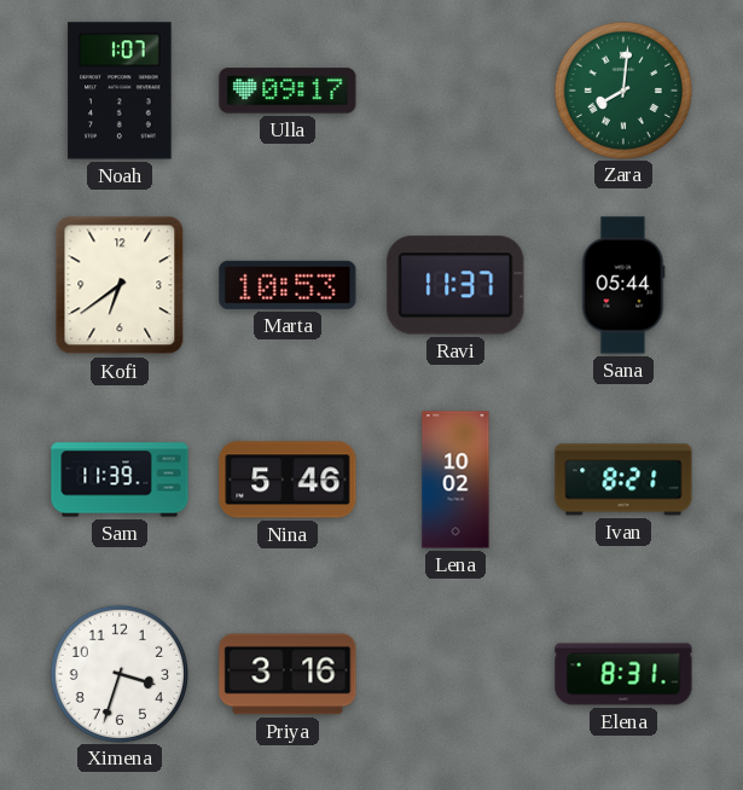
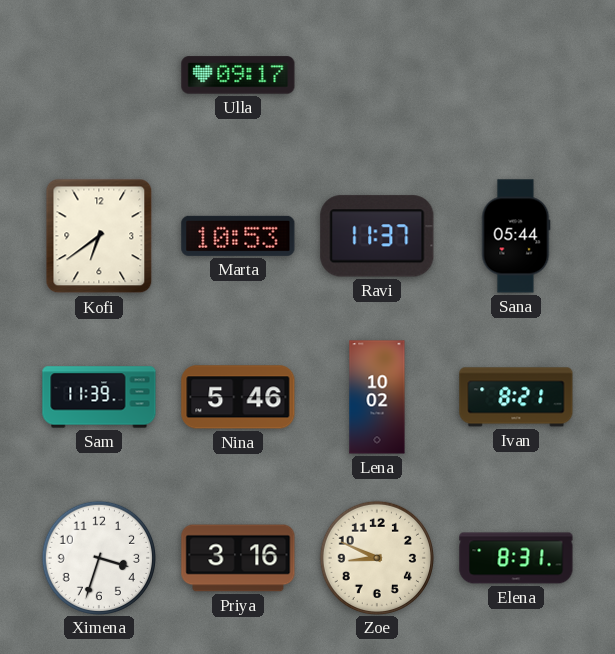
Noah: 1:07 -> none
Zara: 8:01 -> none
Zoe: none -> 8:49
